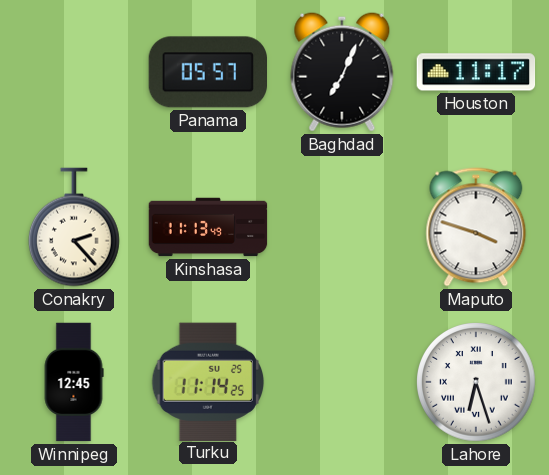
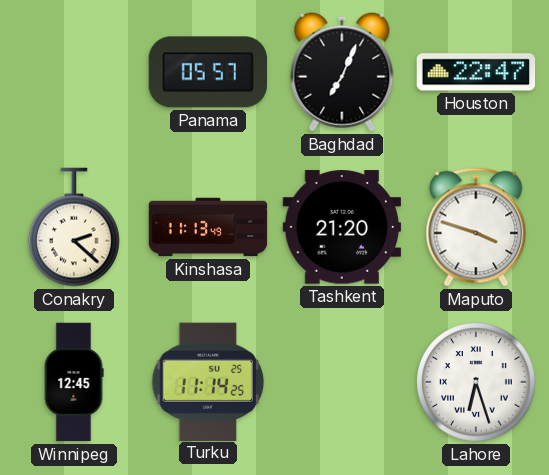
Houston: 11:17 -> 22:47
Conakry: 2:23 -> 2:22
Tashkent: none -> 21:20
